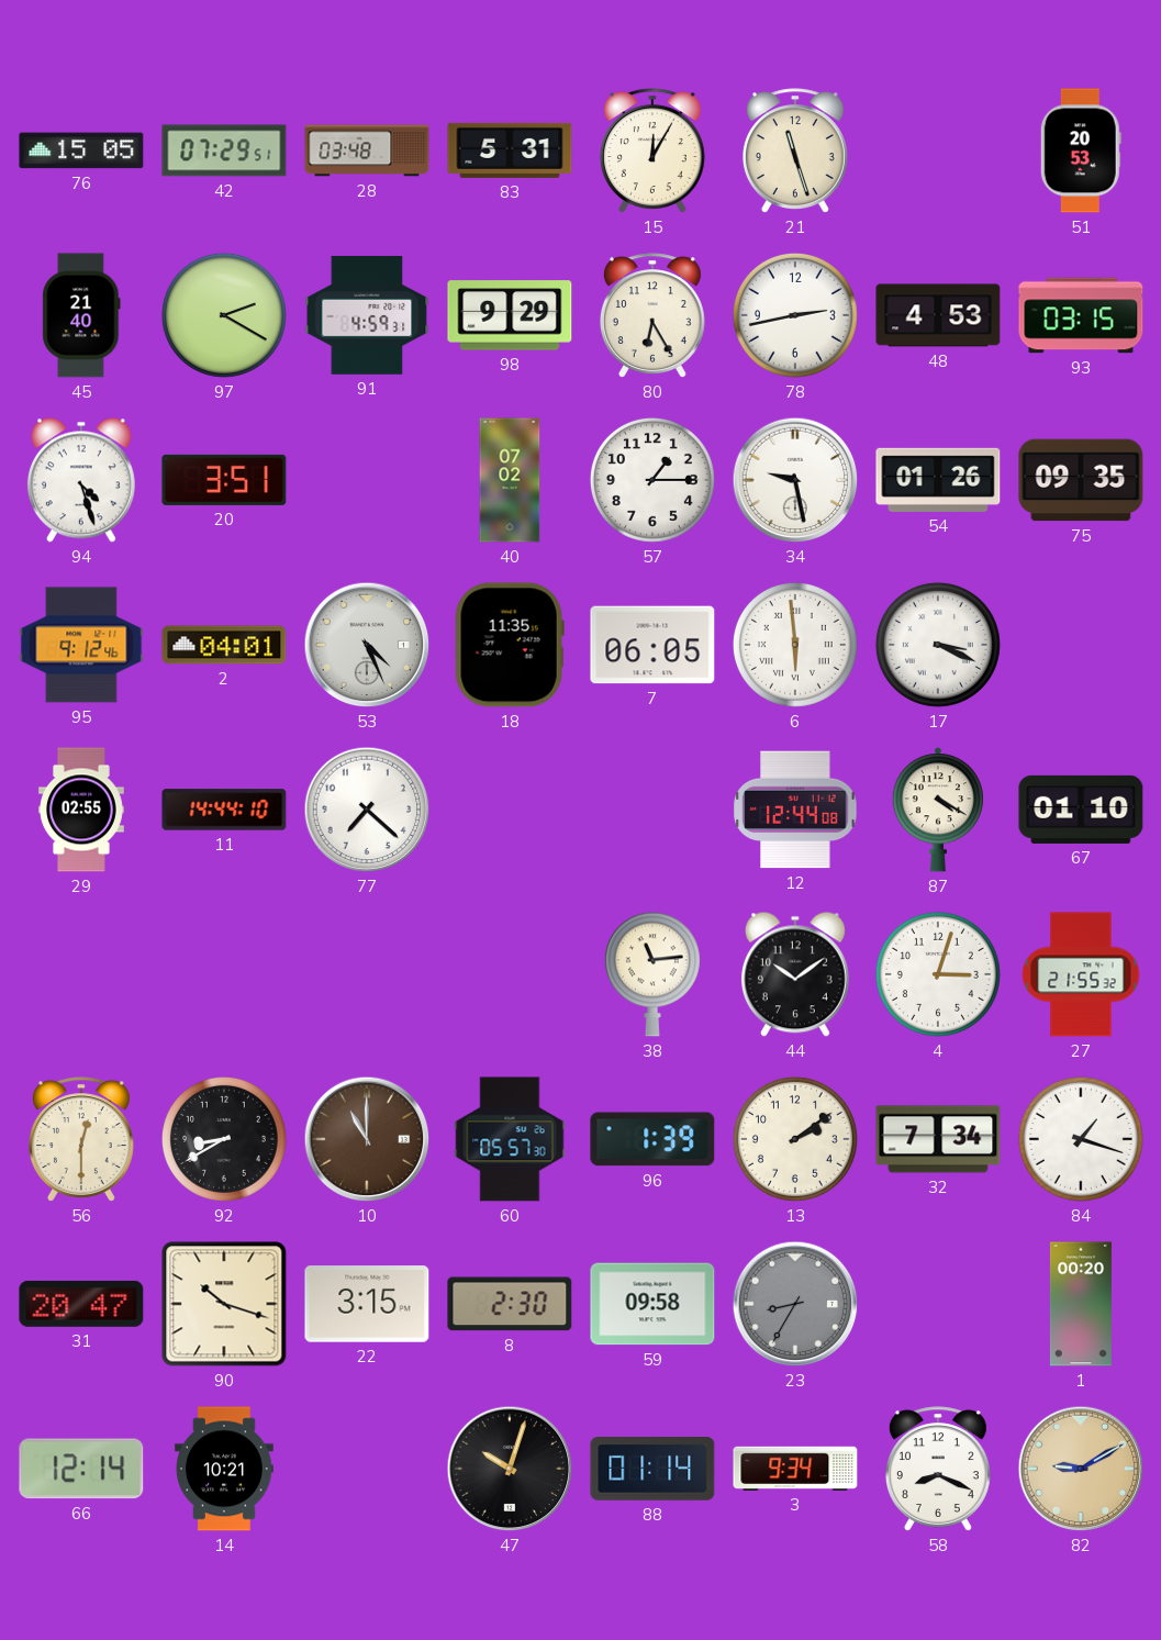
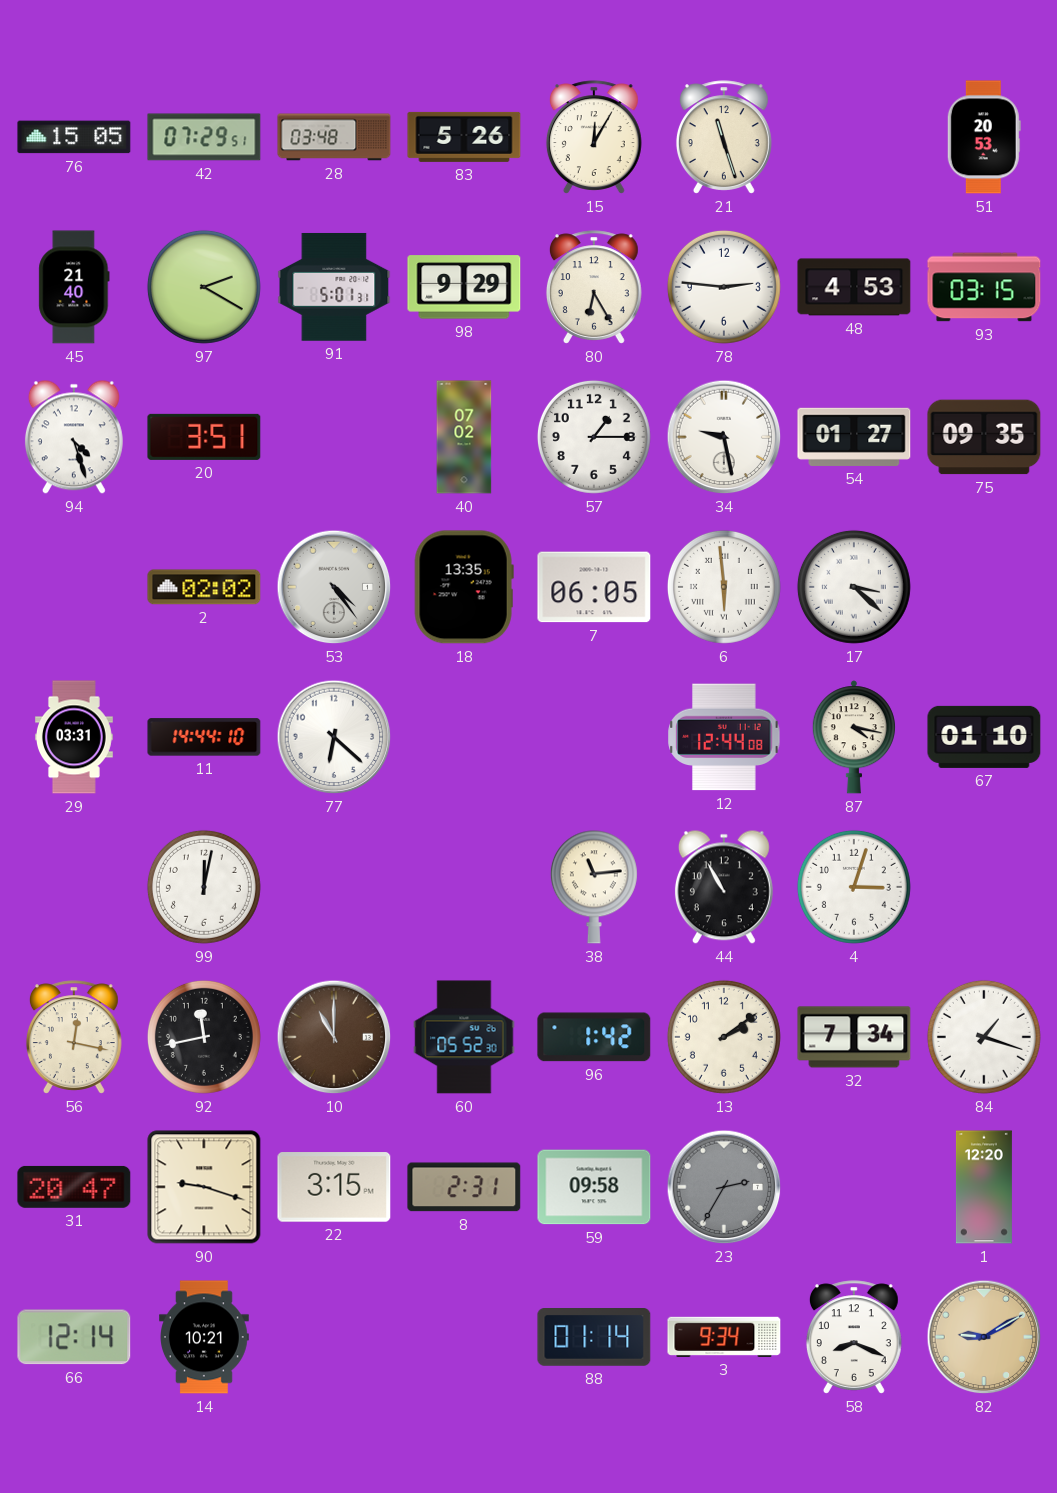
83: 5:31 -> 5:26
91: 4:59 -> 5:01
78: 2:43 -> 2:46
54: 01:26 -> 01:27
95: 9:12 -> none
2: 04:01 -> 02:02
53: 4:26 -> 4:24
18: 11:35 -> 13:35
17: 3:19 -> 3:22
29: 02:55 -> 03:31
77: 7:22 -> 6:22
87: 4:20 -> 4:17
99: none -> 12:02
44: 10:09 -> 10:55
27: 21:55 -> none
56: 12:30 -> 12:17
92: 8:40 -> 11:43
60: 05:57 -> 05:52
96: 1:39 -> 1:42
90: 10:18 -> 9:18
8: 2:30 -> 2:31
23: 8:35 -> 2:35
1: 00:20 -> 12:20
47: 10:03 -> none
